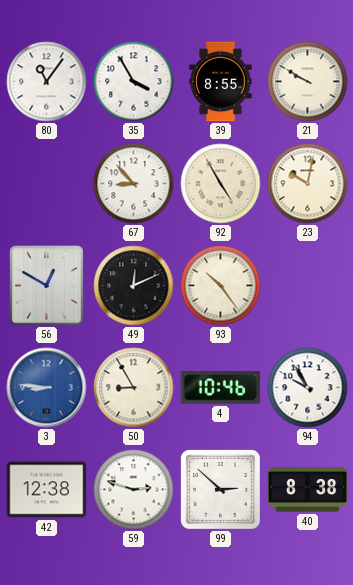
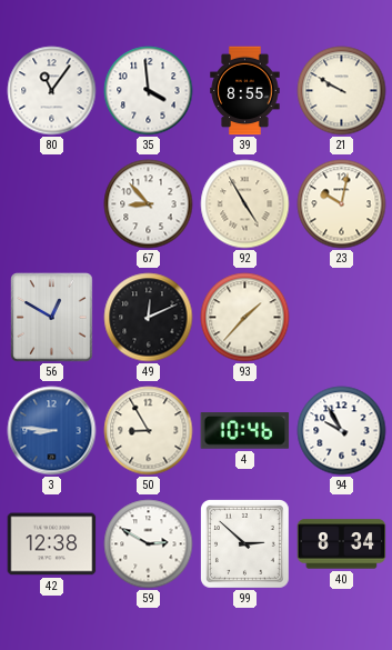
35: 3:55 -> 3:59
93: 10:24 -> 1:37
59: 2:48 -> 2:50
40: 8:38 -> 8:34
